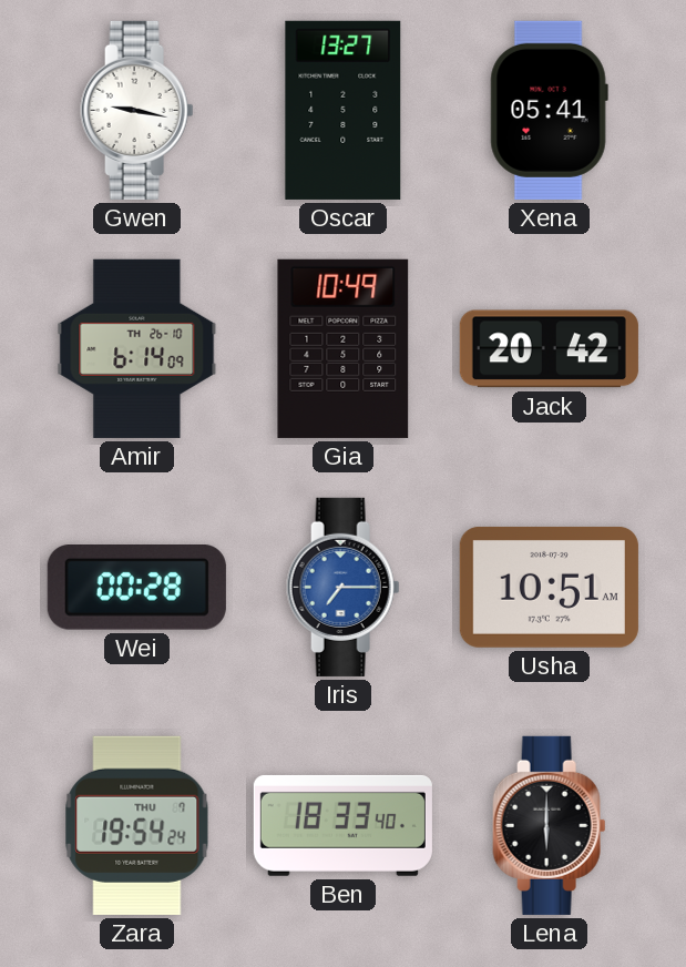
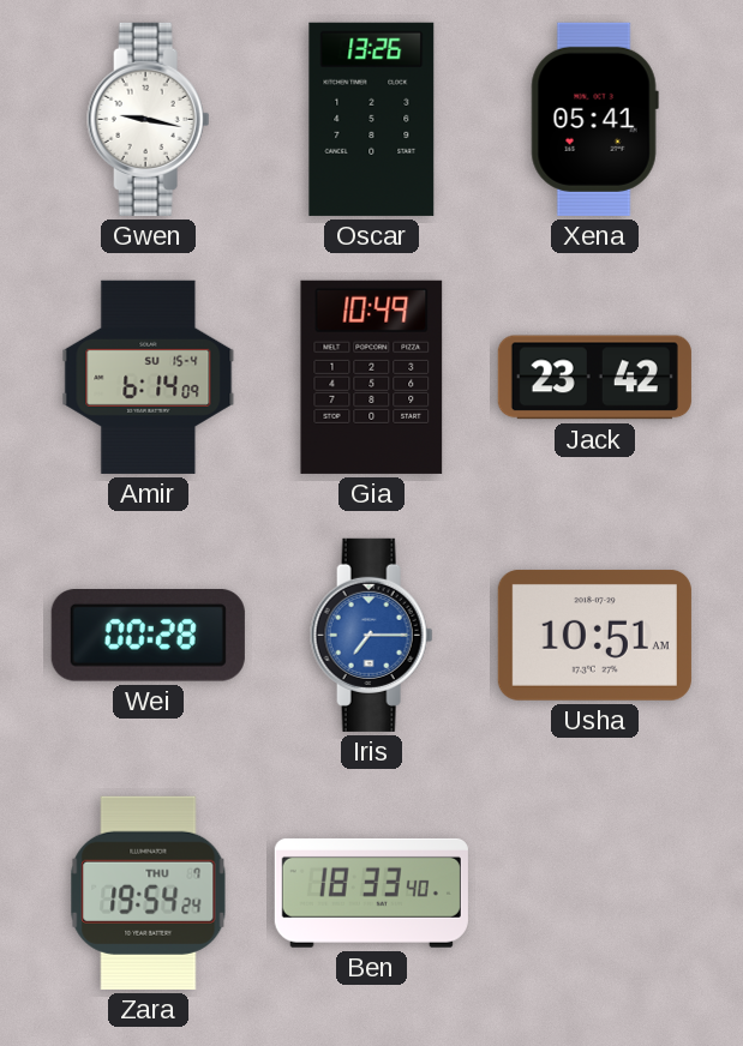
Oscar: 13:27 -> 13:26
Amir date: TH 26-10 -> SU 15-4
Jack: 20:42 -> 23:42
Lena: 6:00 -> none
